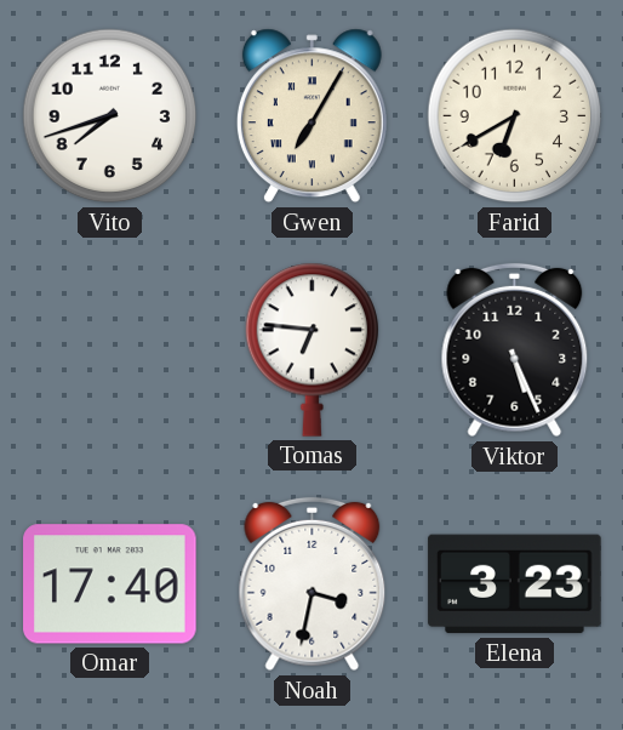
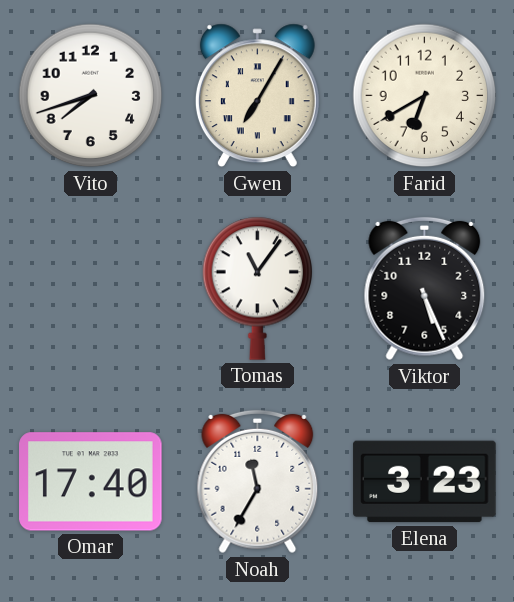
Tomas: 6:46 -> 11:06
Noah: 3:32 -> 11:35
